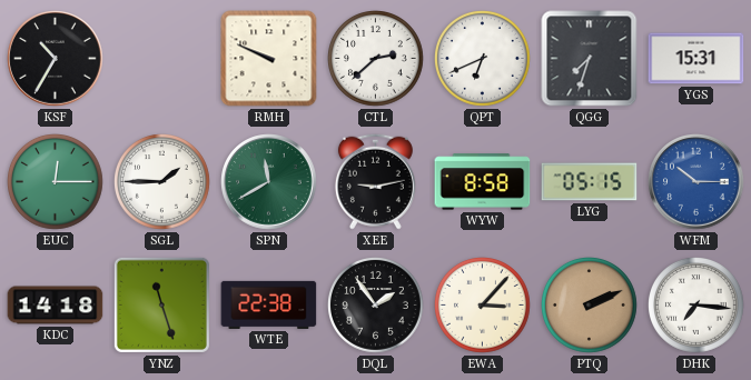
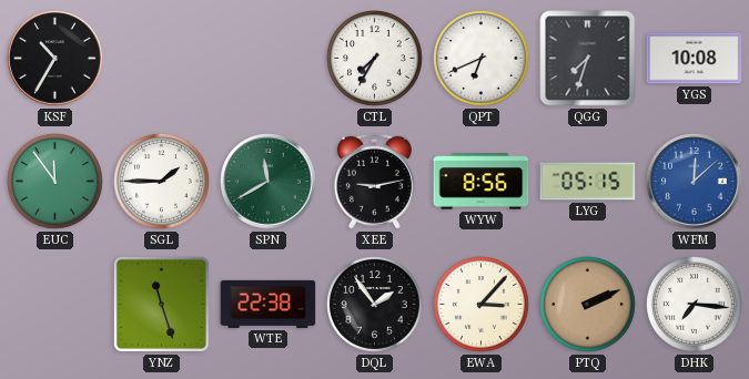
RMH: 9:49 -> none
CTL: 2:38 -> 7:35
YGS: 15:31 -> 10:08
EUC: 12:15 -> 11:54
WYW: 8:58 -> 8:56
WFM: 10:15 -> 12:08
KDC: 14:18 -> none
